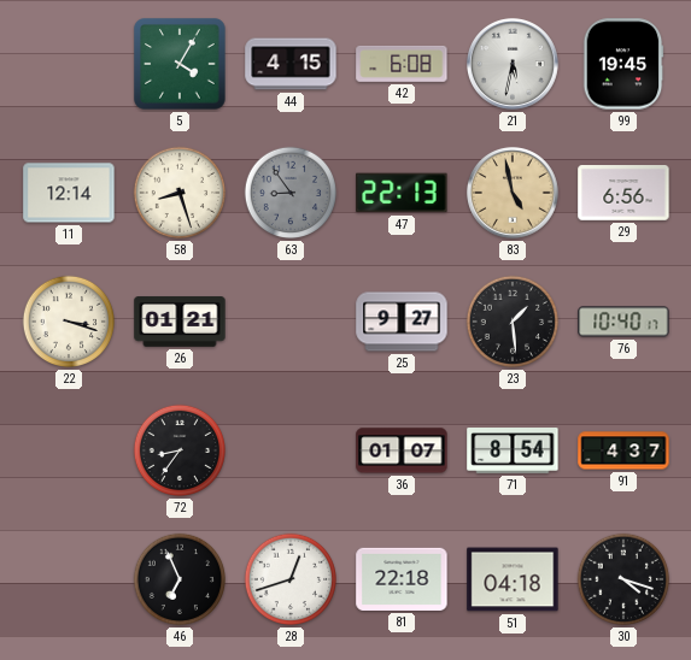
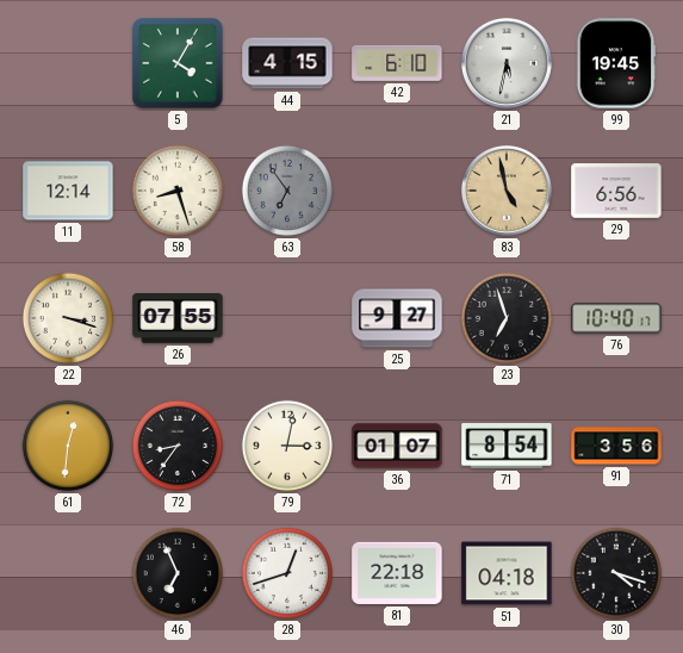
42: 6:08 -> 6:10
63: 8:54 -> 6:54
47: 22:13 -> none
26: 01:21 -> 07:55
23: 1:29 -> 6:57
61: none -> 12:31
79: none -> 3:02
91: 4:37 -> 3:56
